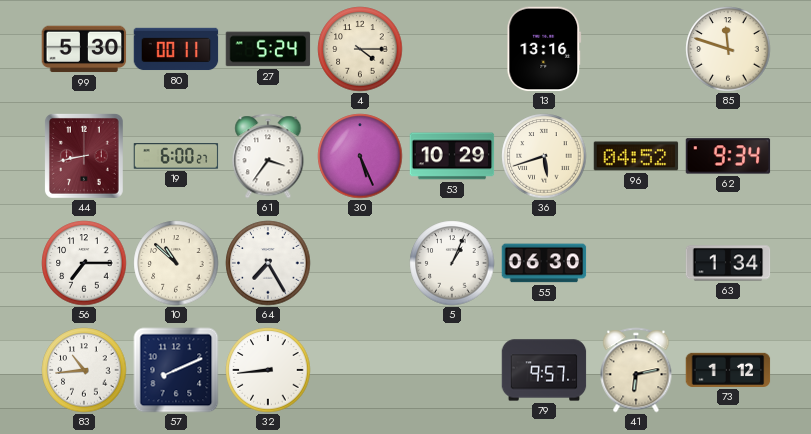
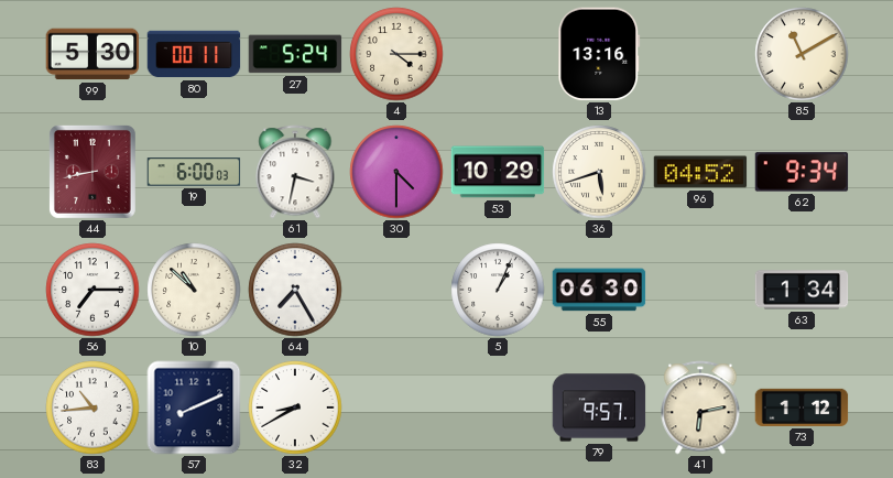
85: 11:48 -> 11:10
19: 6:00:27 -> 6:00:03
61: 3:36 -> 3:32
30: 5:26 -> 4:30
32: 8:44 -> 8:40
